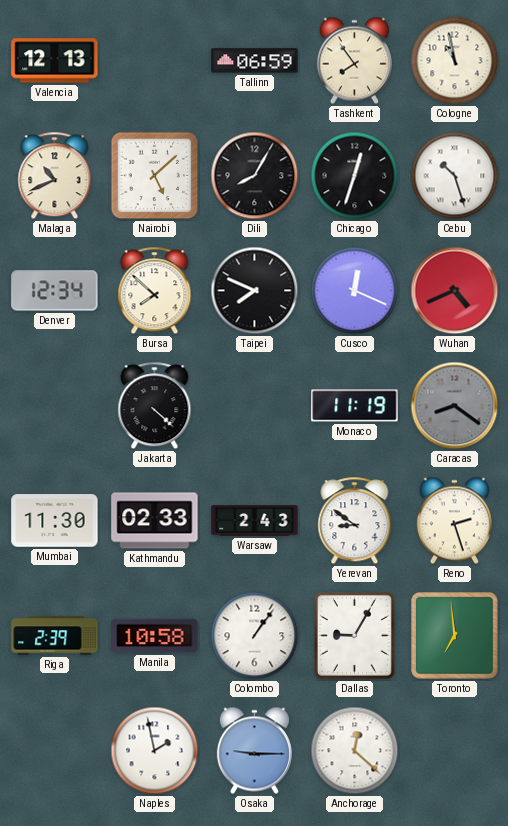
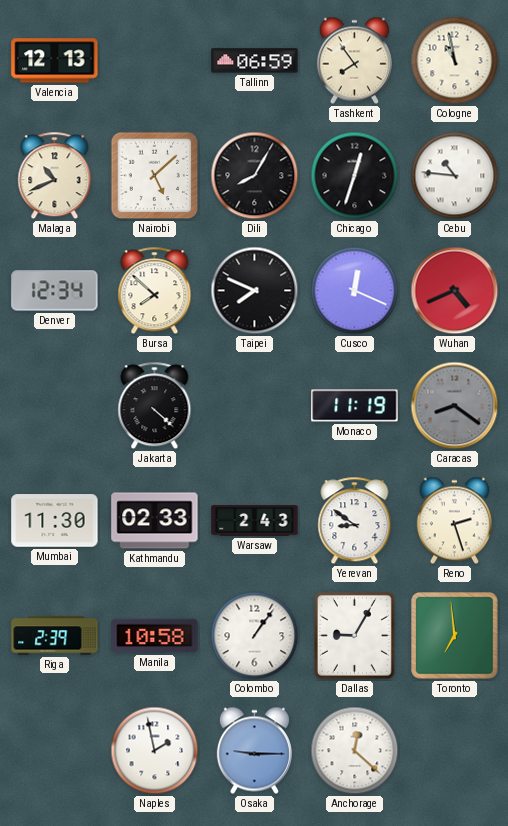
Cebu: 10:27 -> 10:46
